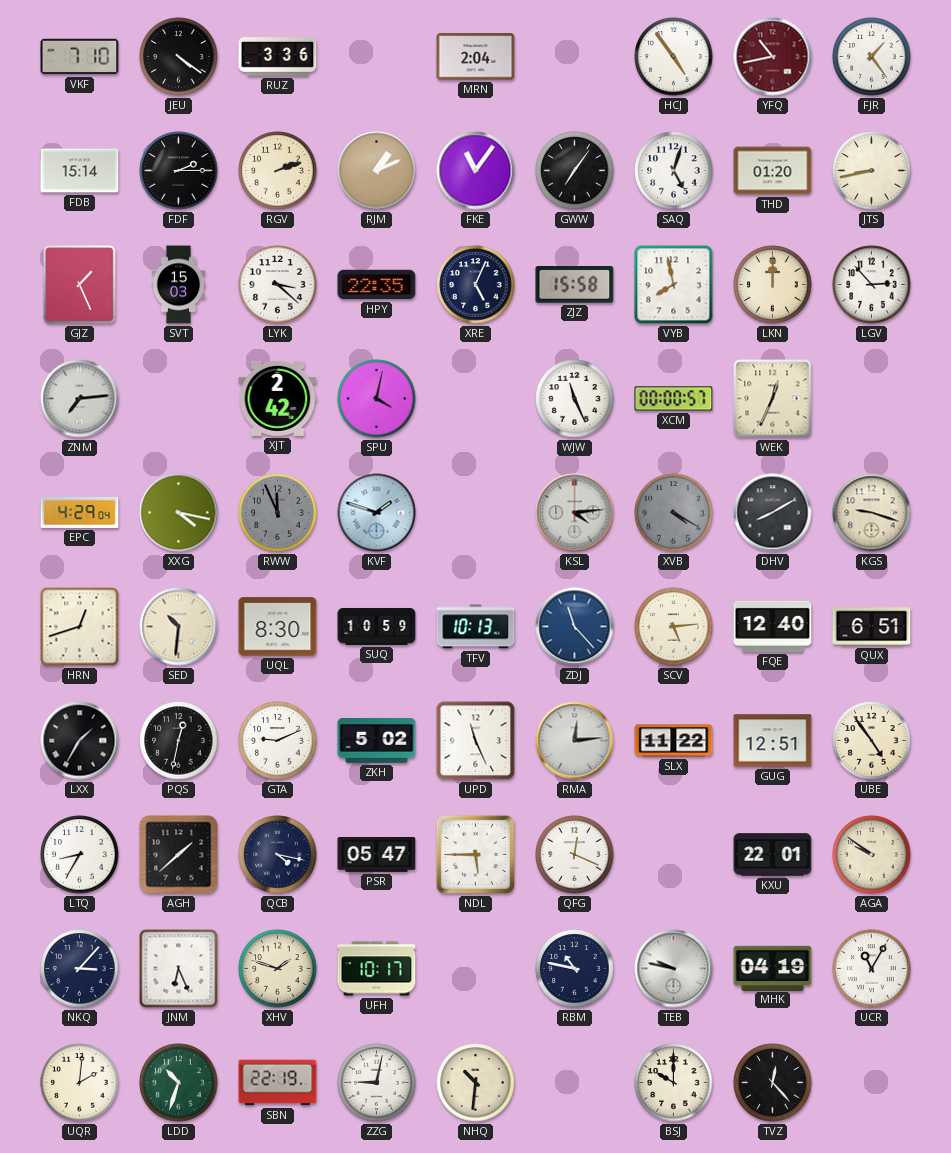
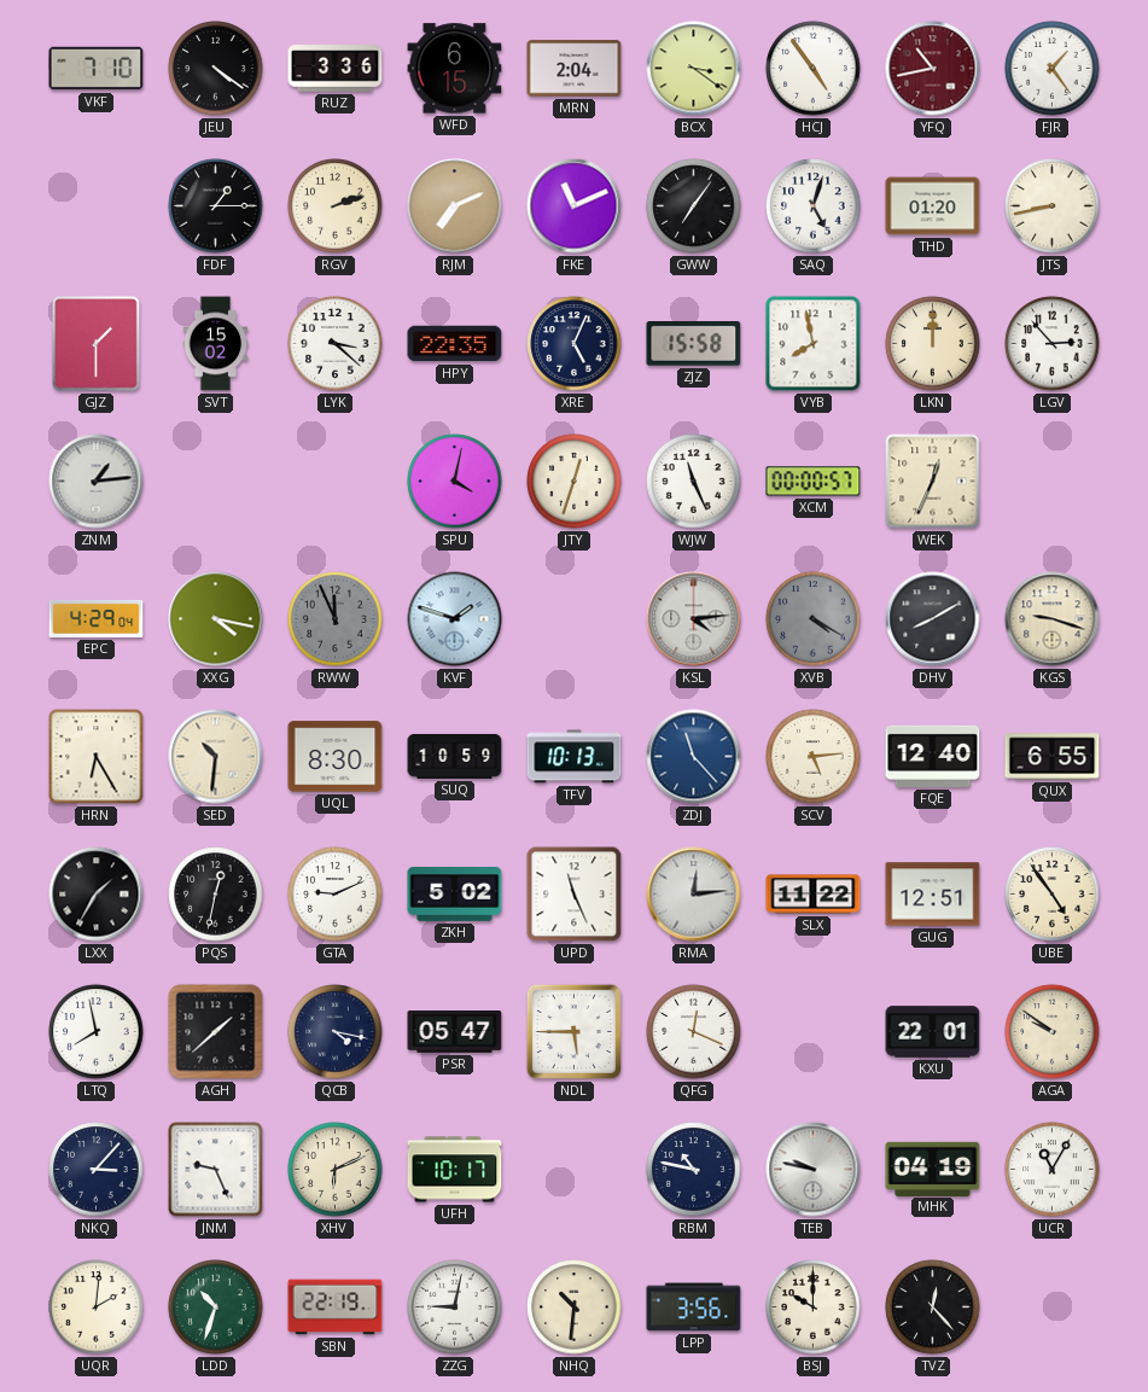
WFD: none -> 6:15
BCX: none -> 3:21
FDB: 15:14 -> none
FDF: 2:15 -> 1:15
RJM: 1:11 -> 7:11
FKE: 11:06 -> 11:11
GJZ: 1:26 -> 1:30
SVT: 15:03 -> 15:02
ZNM: 7:14 -> 1:14
XJT: 2:42 -> none
JTY: none -> 12:33
HRN: 12:42 -> 6:25
QUX: 6:51 -> 6:55
LTQ: 8:35 -> 7:58
JNM: 6:26 -> 9:26
XHV: 1:48 -> 6:11
LPP: none -> 3:56
